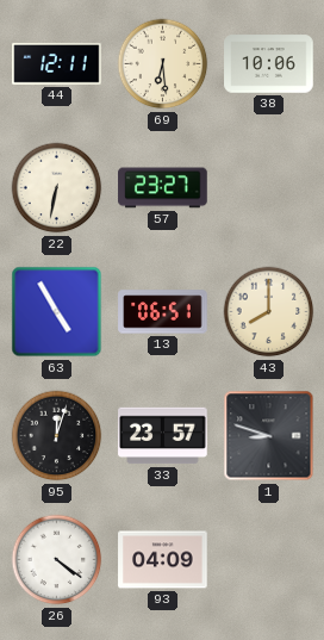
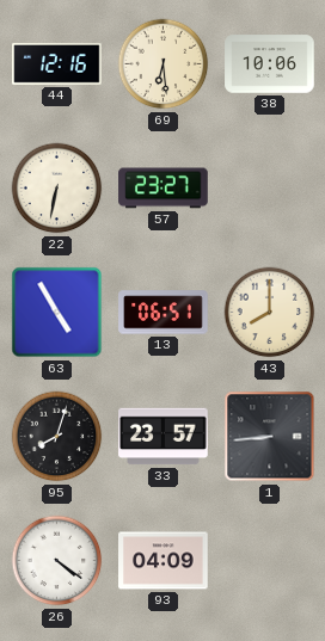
44: 12:11 -> 12:16
95: 12:03 -> 8:03
1: 8:48 -> 8:44
